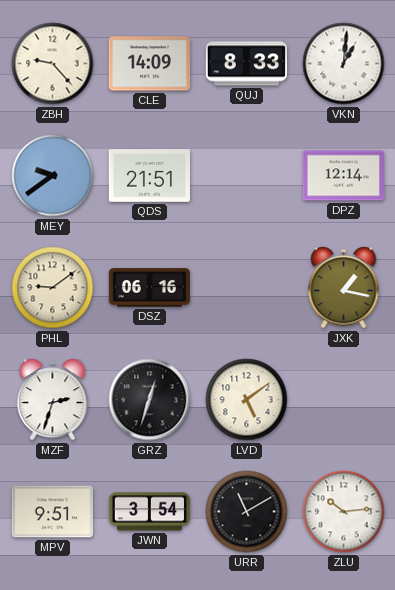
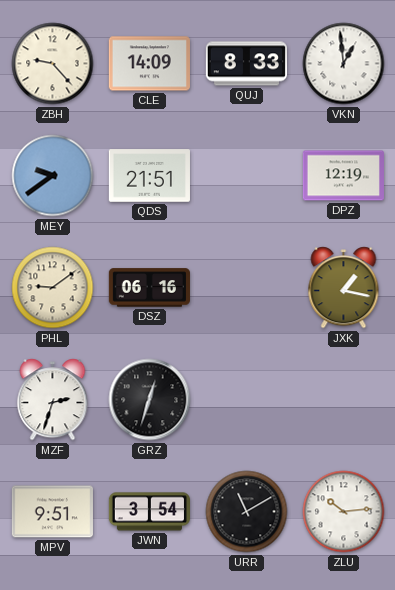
VKN: 1:01 -> 12:59
DPZ: 12:14 -> 12:19
LVD: 5:09 -> none
